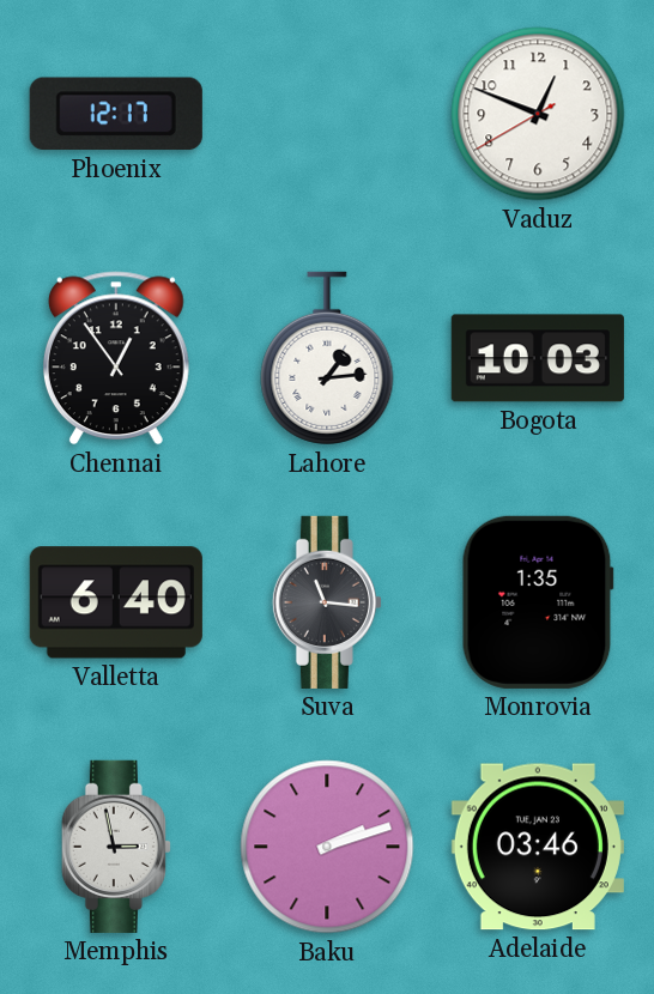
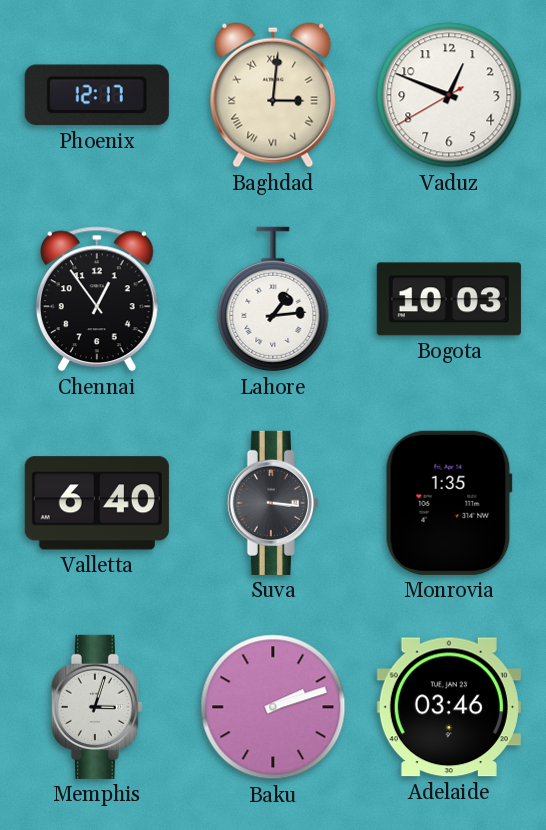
Baghdad: none -> 3:01
Suva: 11:16 -> 3:16
Memphis: 2:58 -> 3:03
